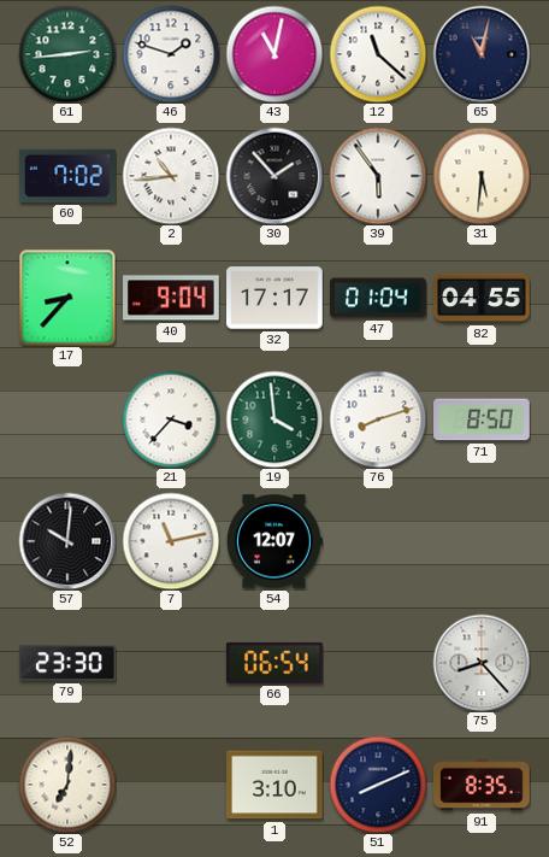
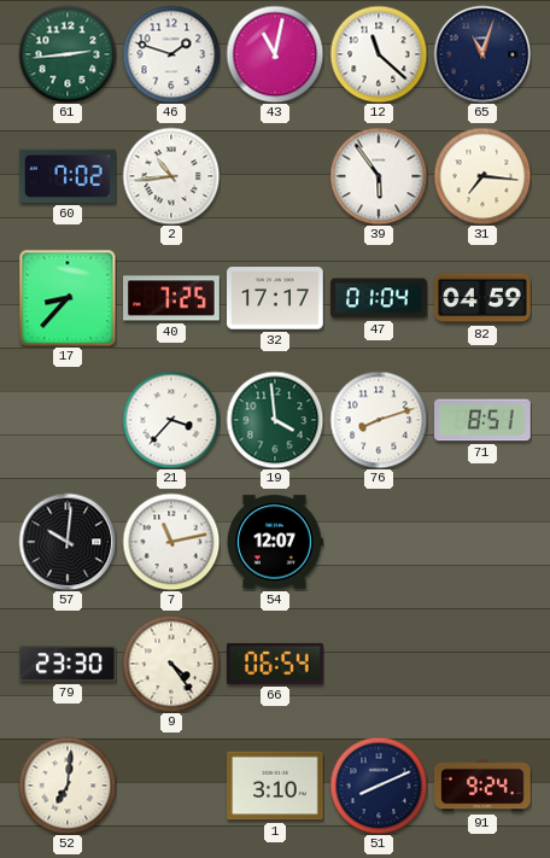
65: 11:02 -> 11:03
30: 1:53 -> none
31: 5:31 -> 7:16
40: 9:04 -> 7:25
82: 04:55 -> 04:59
71: 8:50 -> 8:51
9: none -> 4:24
75: 8:23 -> none
91: 8:35 -> 9:24
